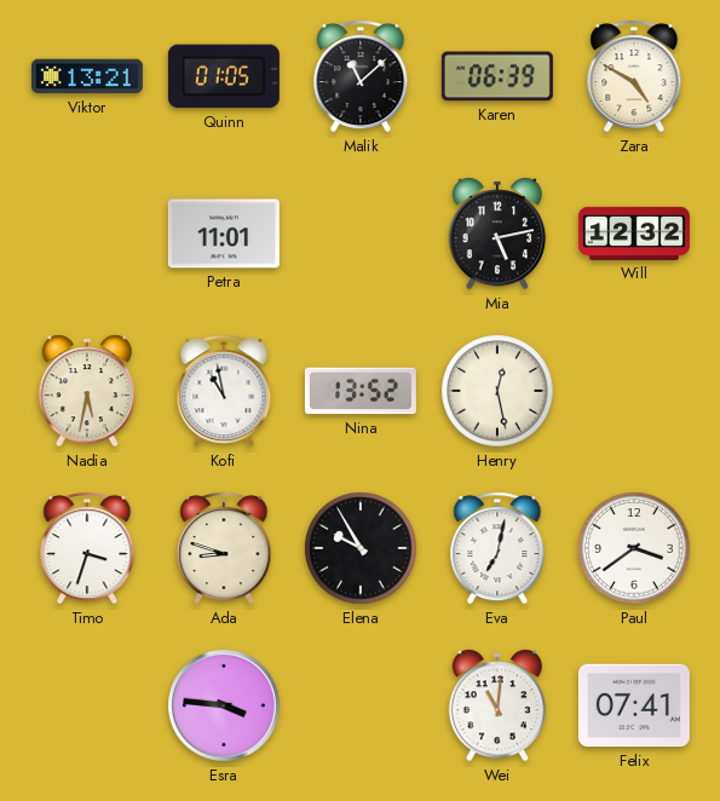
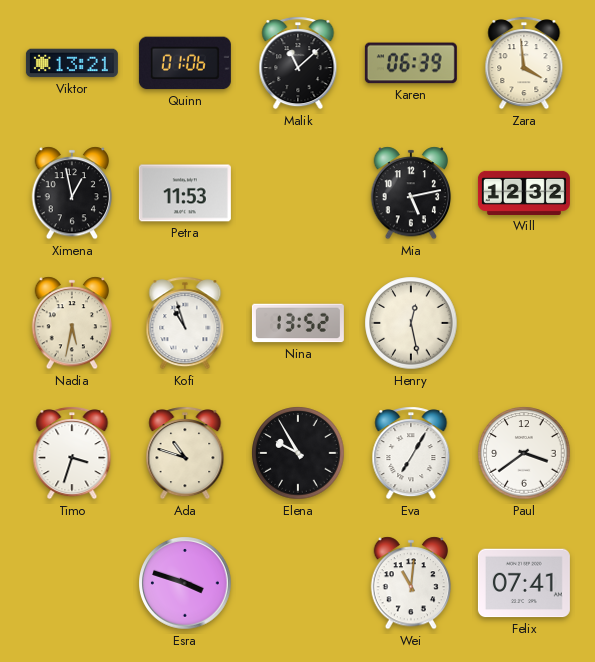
Quinn: 01:05 -> 01:06
Zara: 4:50 -> 3:59
Ximena: none -> 12:58
Petra: 11:01 -> 11:53
Kofi: 10:58 -> 10:57
Ada: 8:48 -> 10:48
Eva: 7:02 -> 7:05
Esra: 3:46 -> 3:48
